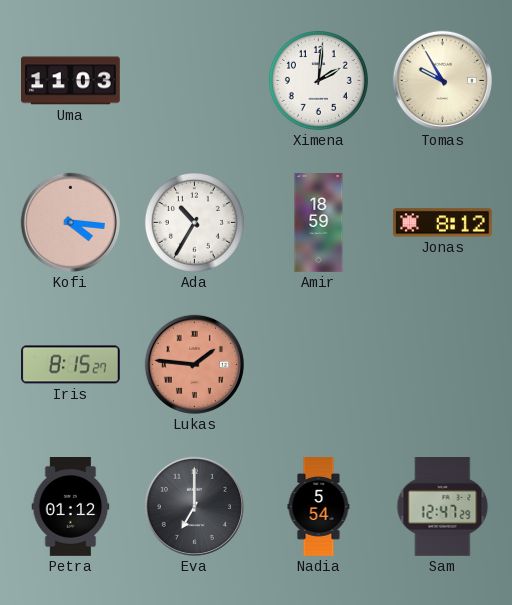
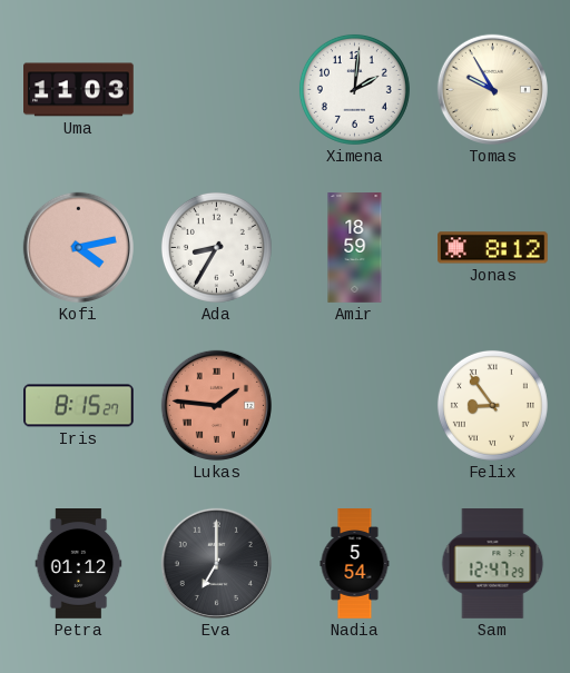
Kofi: 4:16 -> 4:13
Ada: 10:35 -> 8:35
Felix: none -> 8:54
